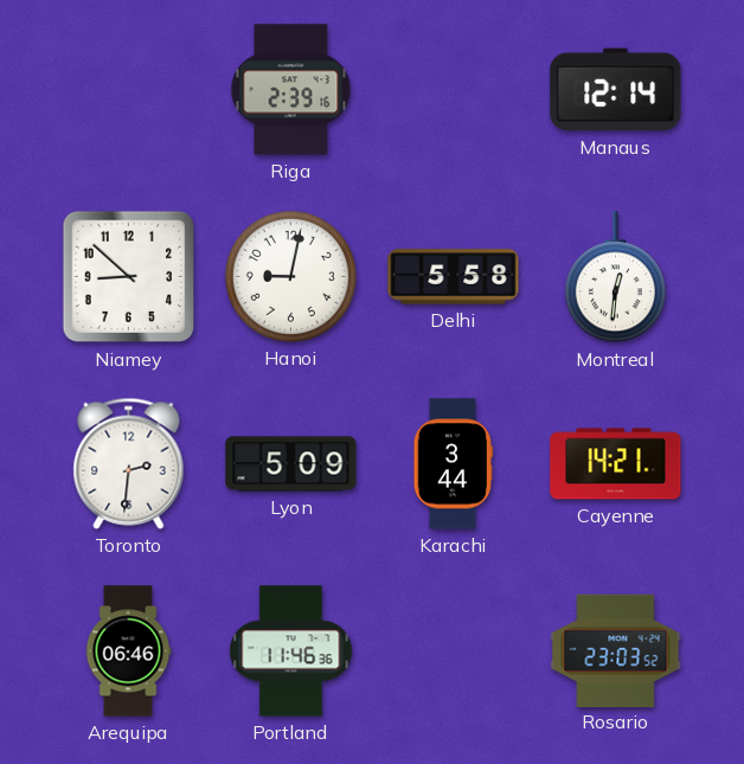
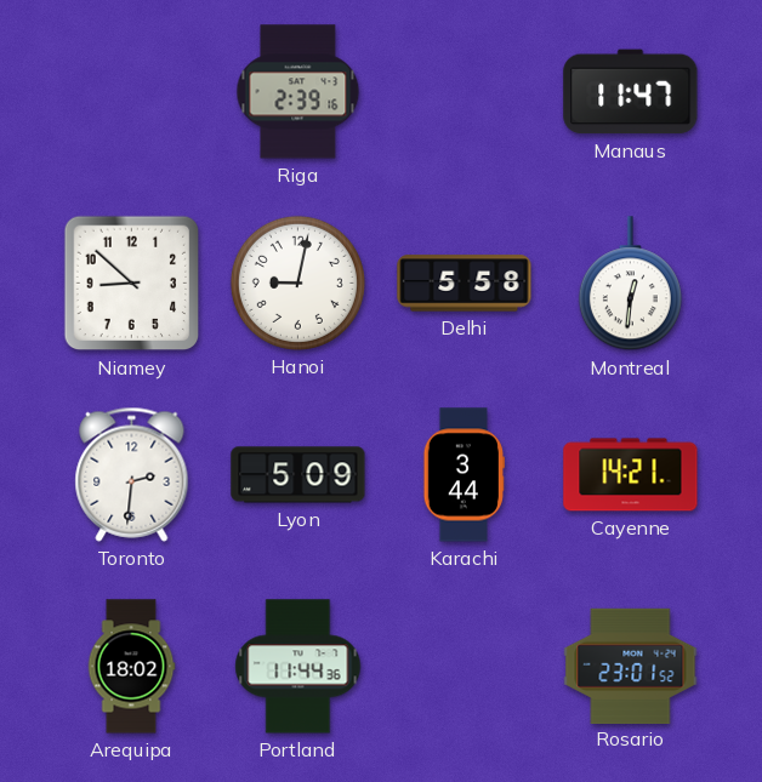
Manaus: 12:14 -> 11:47
Arequipa: 06:46 -> 18:02
Portland: 11:46 -> 11:44
Rosario: 23:03 -> 23:01
